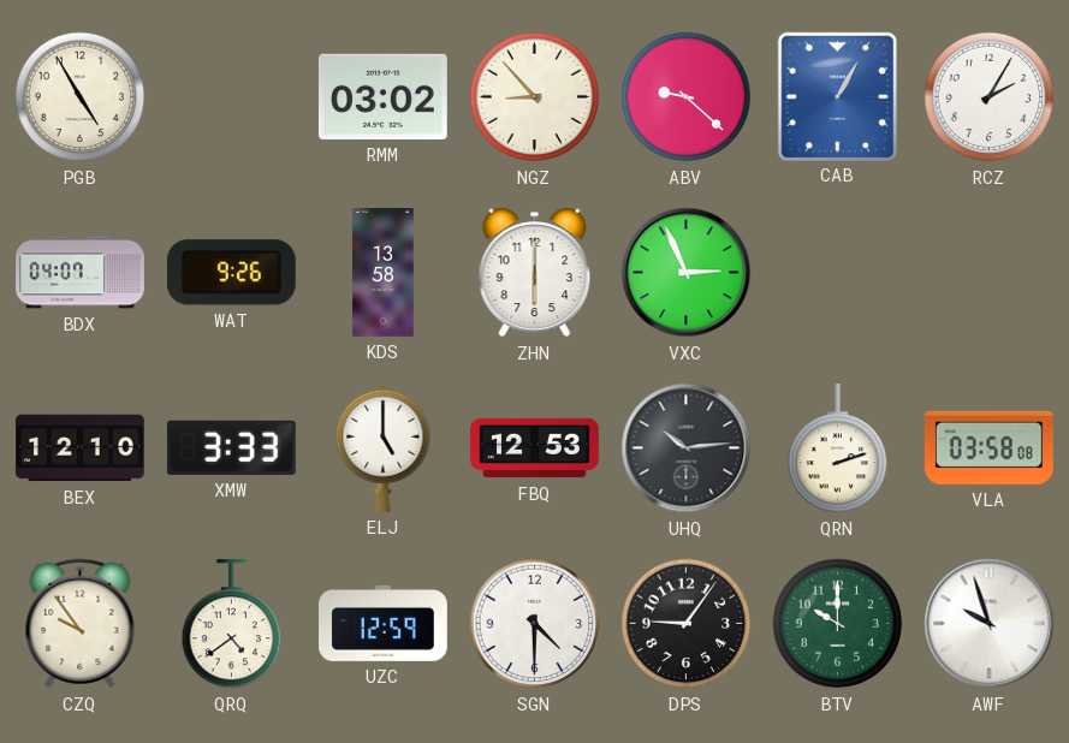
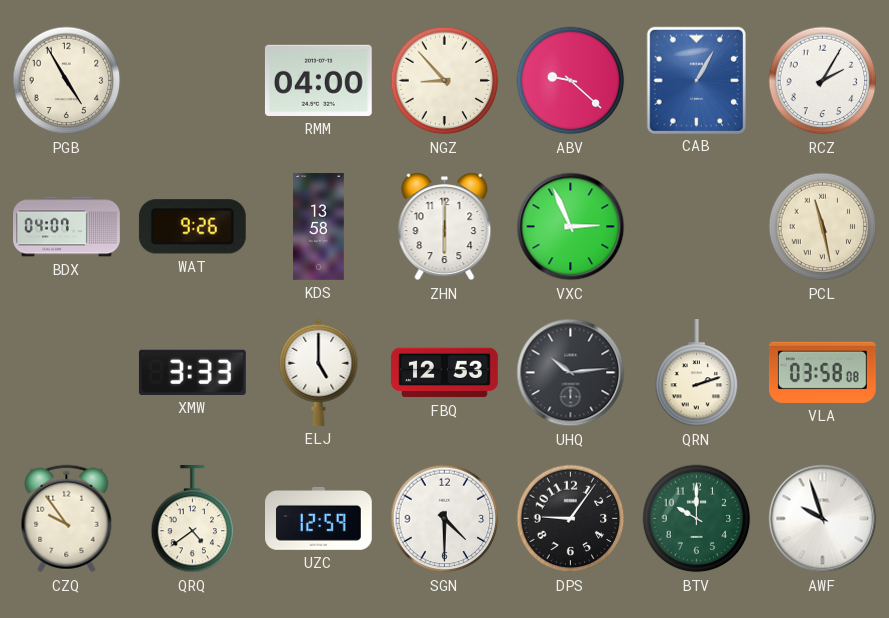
RMM: 03:02 -> 04:00
PCL: none -> 11:28
BEX: 12:10 -> none
